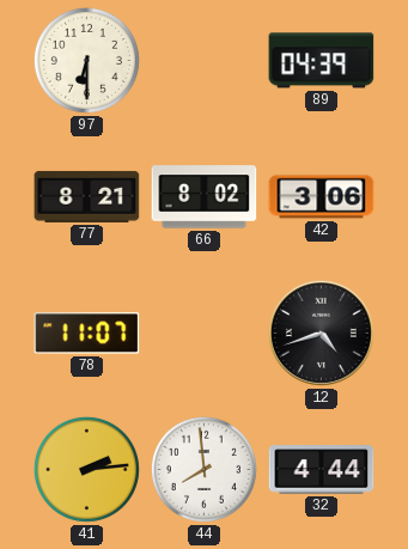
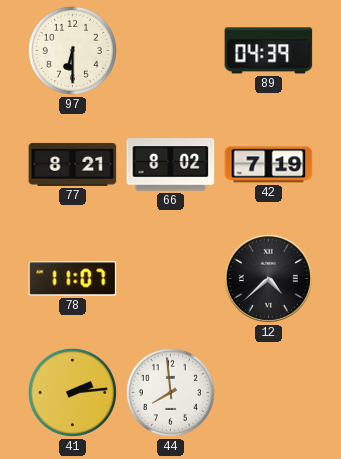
42: 3:06 -> 7:19
12: 4:42 -> 4:38
32: 4:44 -> none
